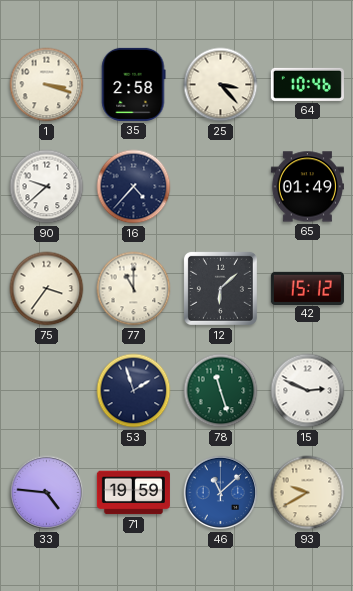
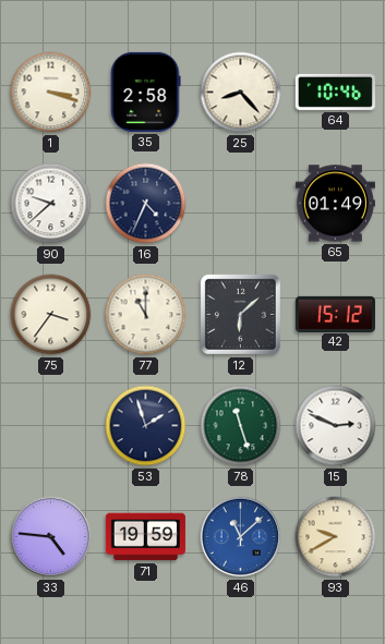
25: 3:23 -> 8:23
16: 4:37 -> 4:34
